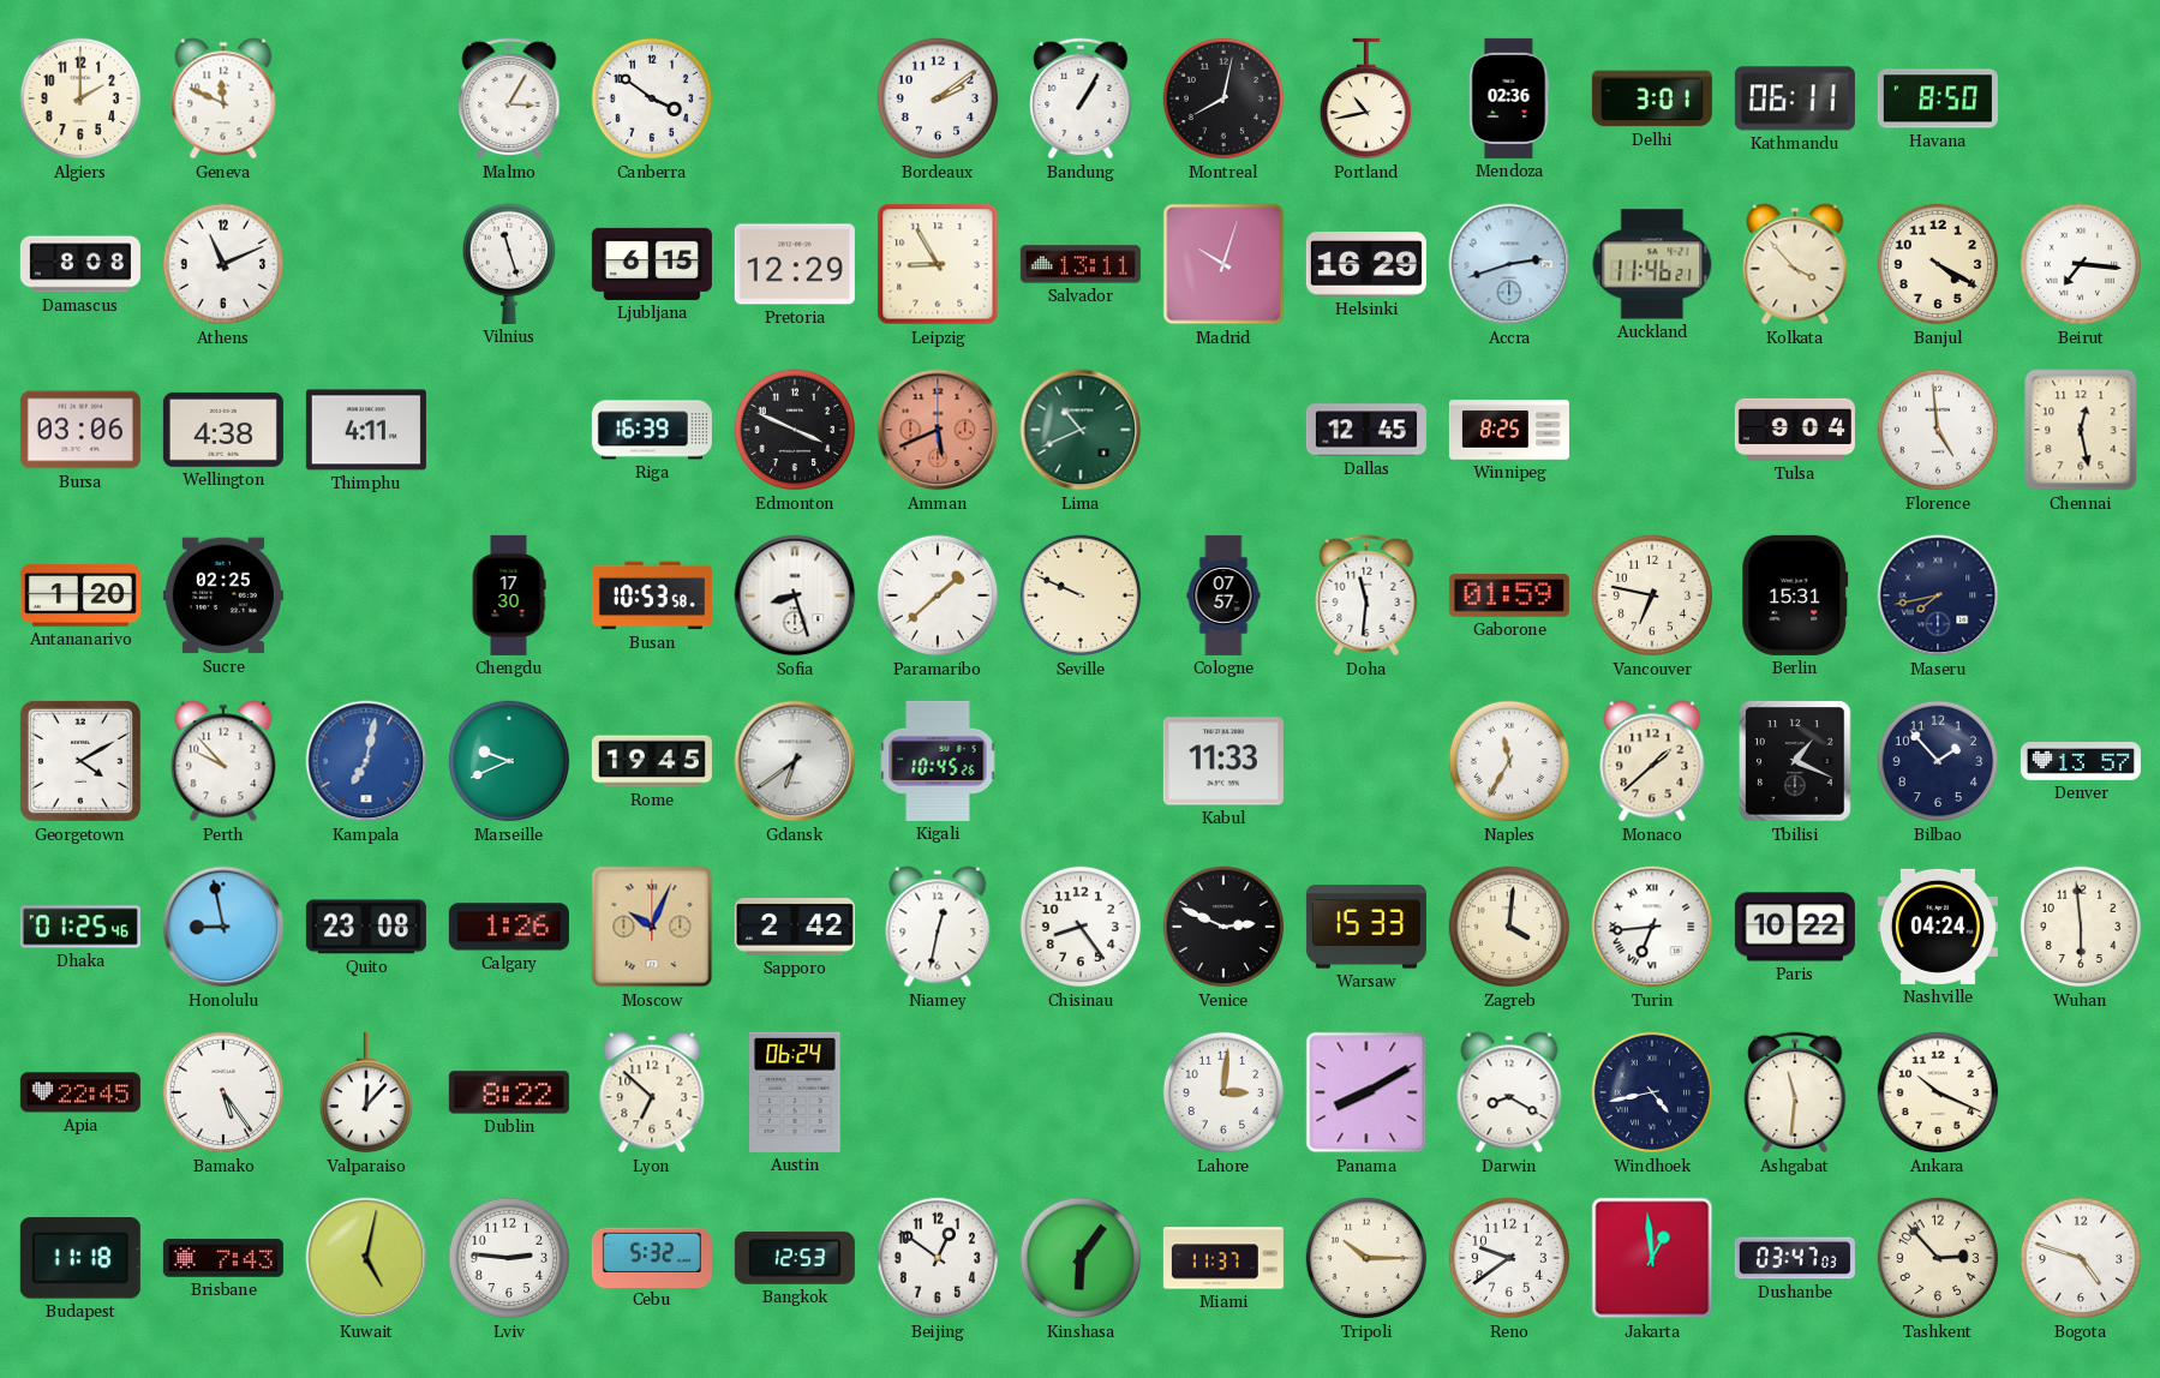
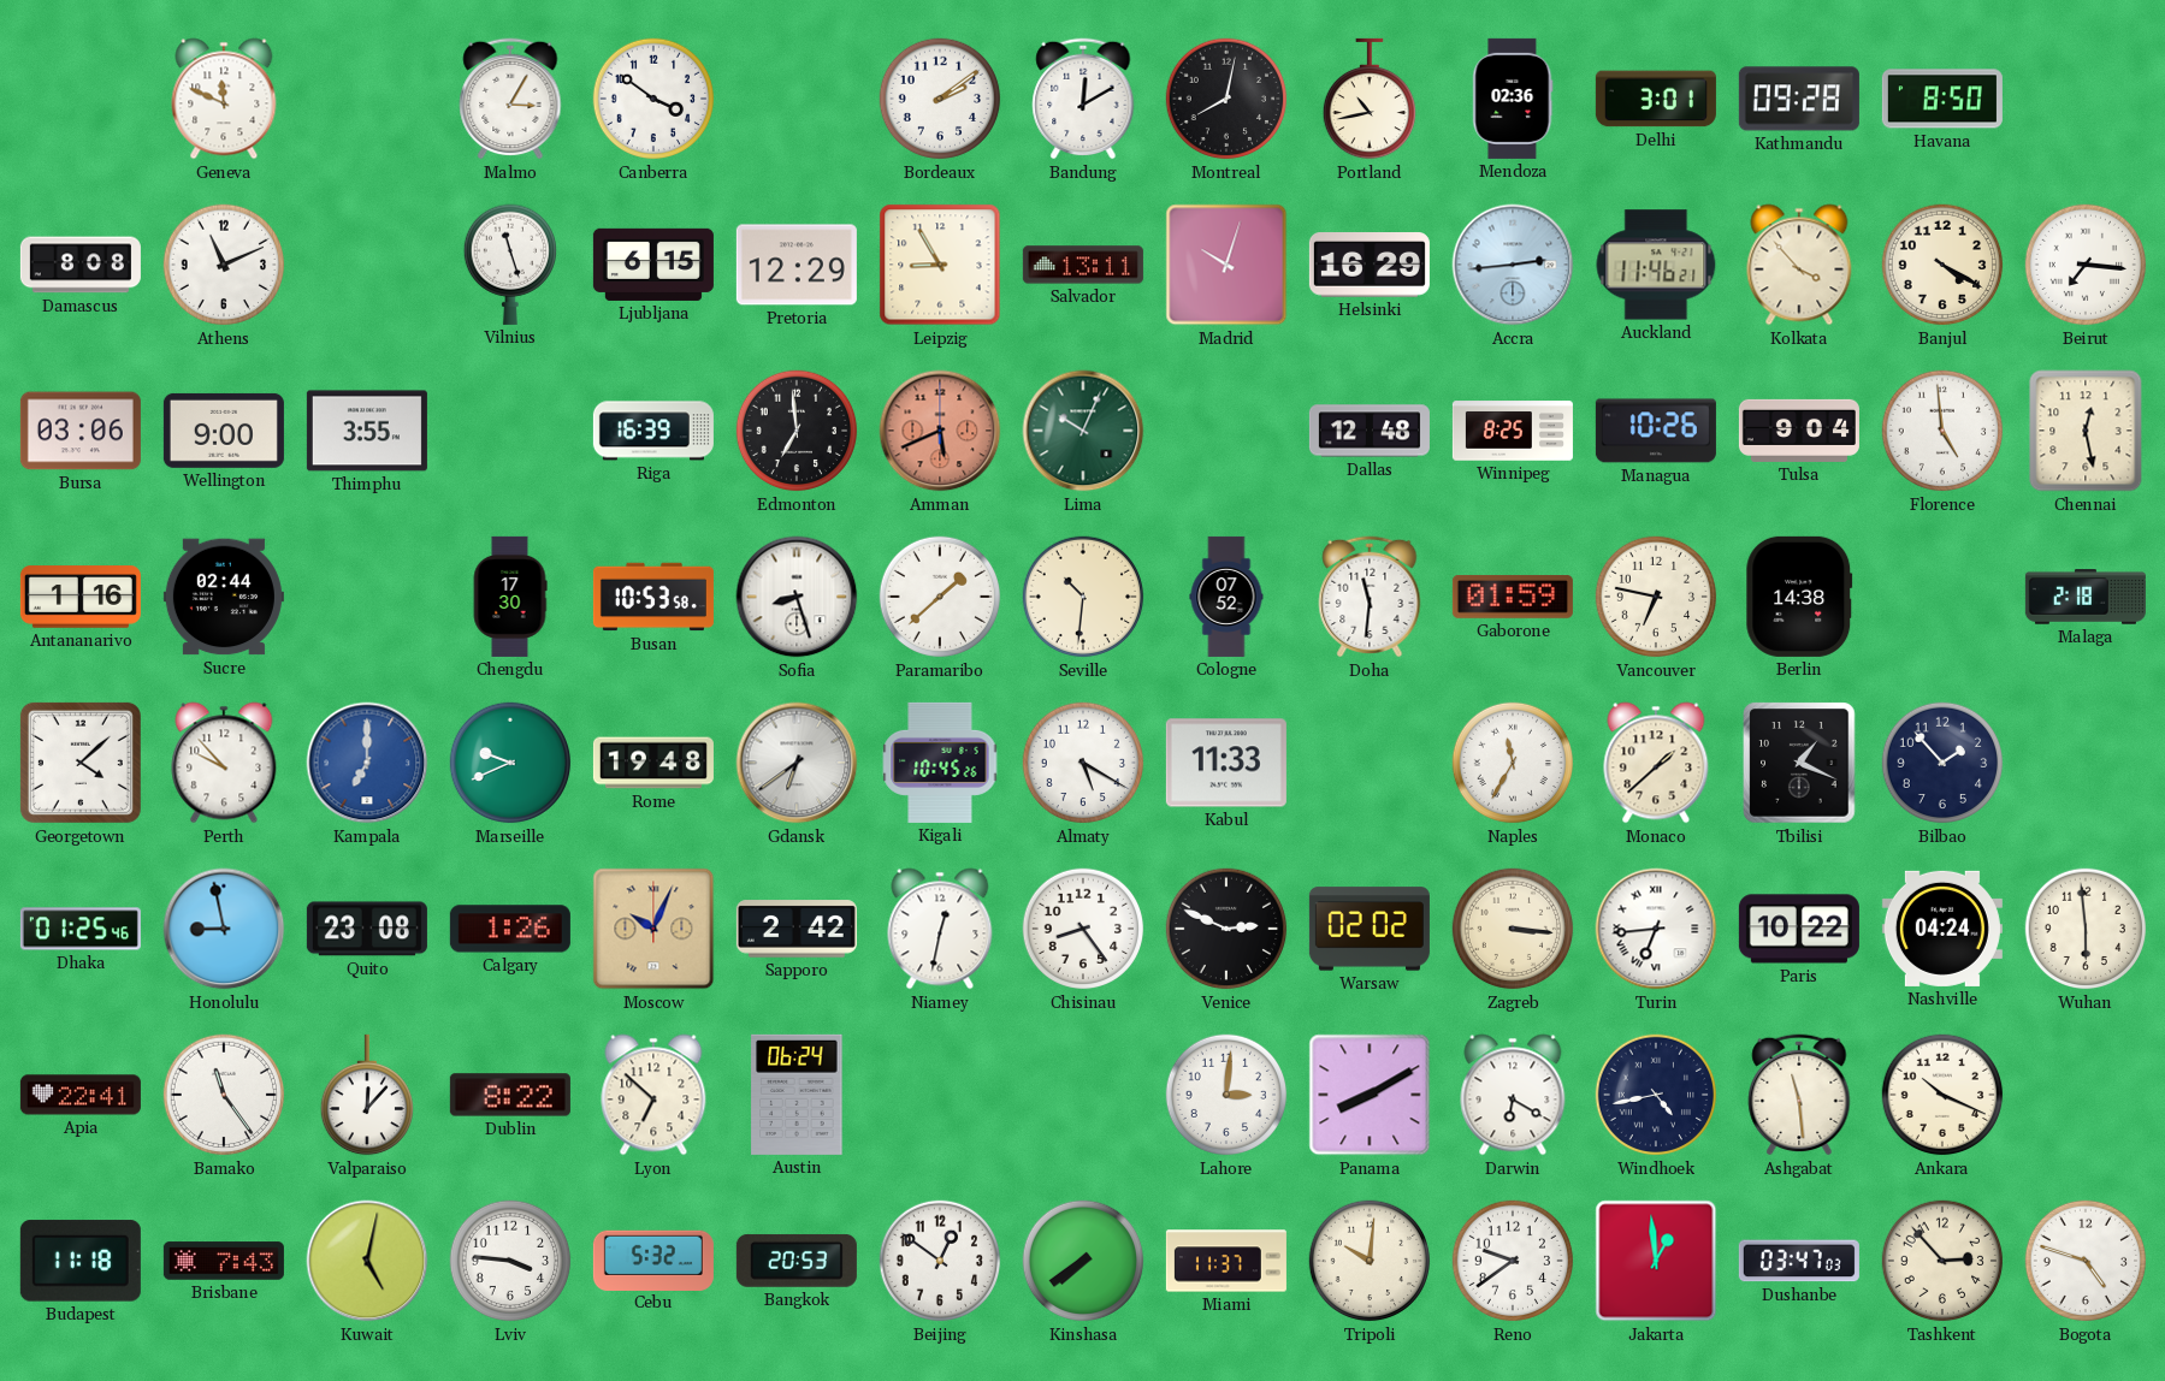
Algiers: 2:00 -> none
Bandung: 1:05 -> 12:10
Kathmandu: 06:11 -> 09:28
Accra: 2:42 -> 2:44
Wellington: 4:38 -> 9:00
Thimphu: 4:11 -> 3:55
Edmonton: 3:49 -> 6:59
Lima: 10:41 -> 10:04
Dallas: 12:45 -> 12:48
Managua: none -> 10:26
Antananarivo: 1:20 -> 1:16
Sucre: 02:25 -> 02:44
Seville: 9:49 -> 10:31
Cologne: 07:57 -> 07:52
Berlin: 15:31 -> 14:38
Maseru: 7:43 -> none
Malaga: none -> 2:18
Georgetown: 4:10 -> 4:08
Kampala: 7:02 -> 7:00
Rome: 19:45 -> 19:48
Almaty: none -> 5:20
Denver: 13:57 -> none
Warsaw: 15:33 -> 02:02
Zagreb: 4:01 -> 3:16
Apia: 22:45 -> 22:41
Bamako: 5:24 -> 11:24
Darwin: 8:20 -> 6:20
Ashgabat: 11:31 -> 11:29
Lviv: 2:46 -> 3:46
Bangkok: 12:53 -> 20:53
Kinshasa: 6:06 -> 7:39
Tripoli: 10:15 -> 10:01
